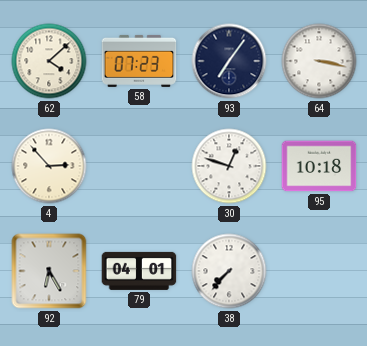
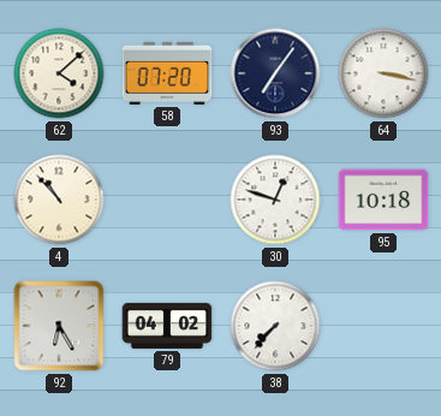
58: 07:23 -> 07:20
4: 2:53 -> 10:53
79: 04:01 -> 04:02
